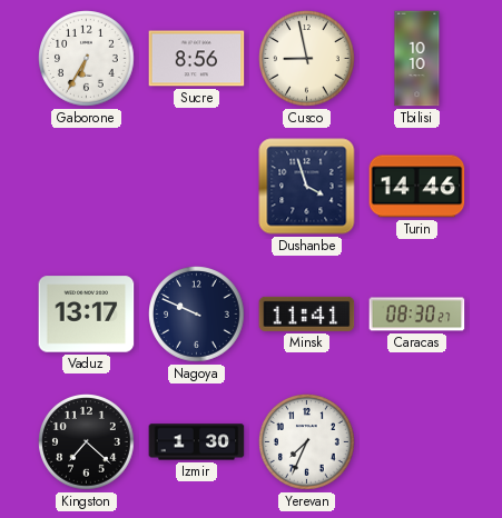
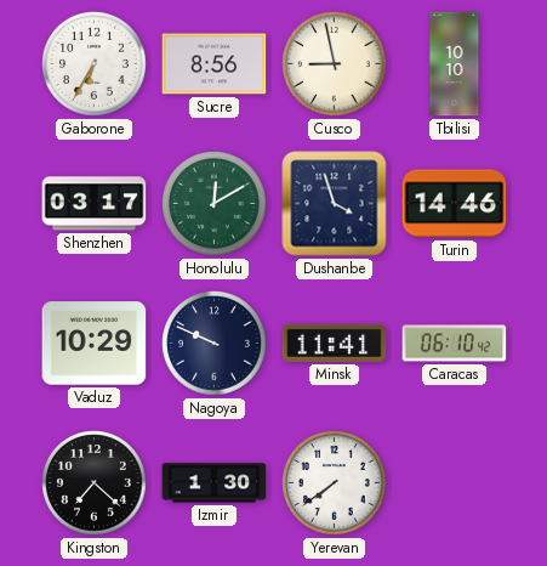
Shenzhen: none -> 03:17
Honolulu: none -> 12:10
Vaduz: 13:17 -> 10:29
Caracas: 08:30 -> 06:10
Yerevan: 7:34 -> 7:39
